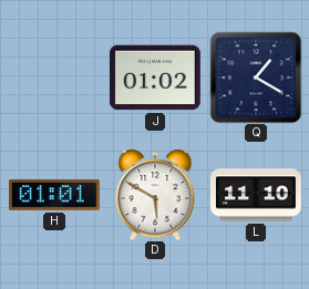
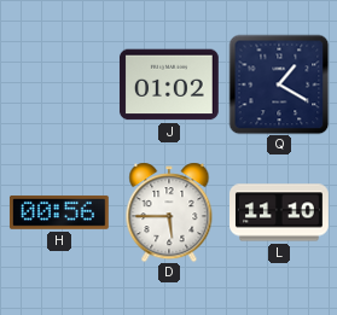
H: 01:01 -> 00:56
D: 5:50 -> 5:45
